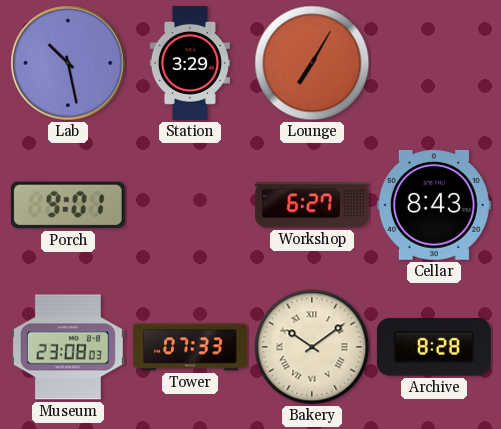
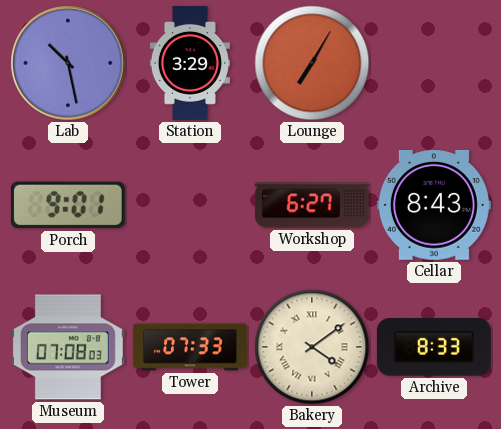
Museum: 23:08 -> 07:08
Bakery: 10:09 -> 4:09
Archive: 8:28 -> 8:33
